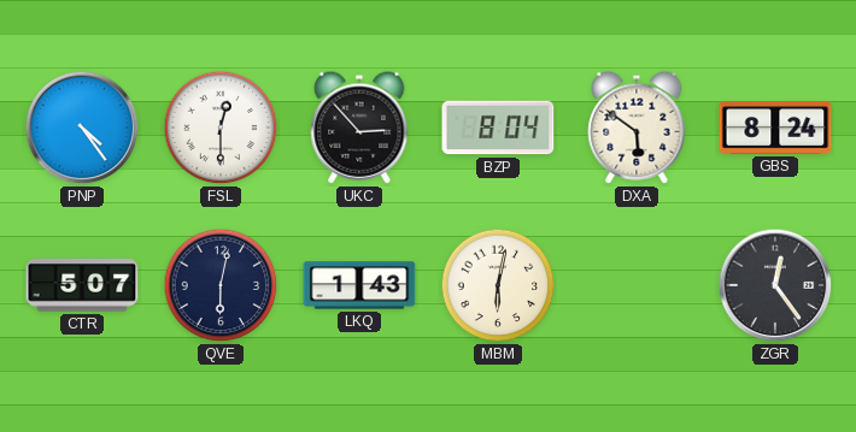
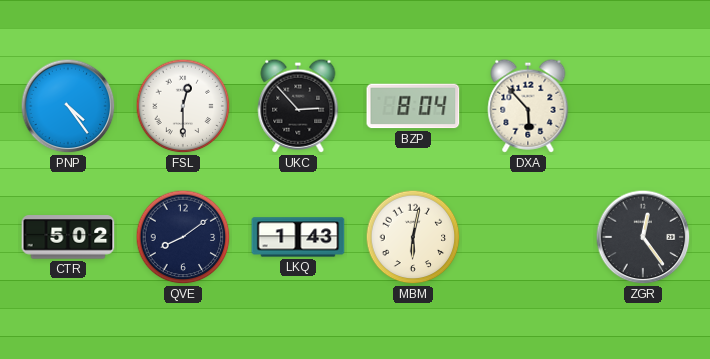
DXA: 5:51 -> 5:53
GBS: 8:24 -> none
CTR: 5:07 -> 5:02
QVE: 6:02 -> 8:09
